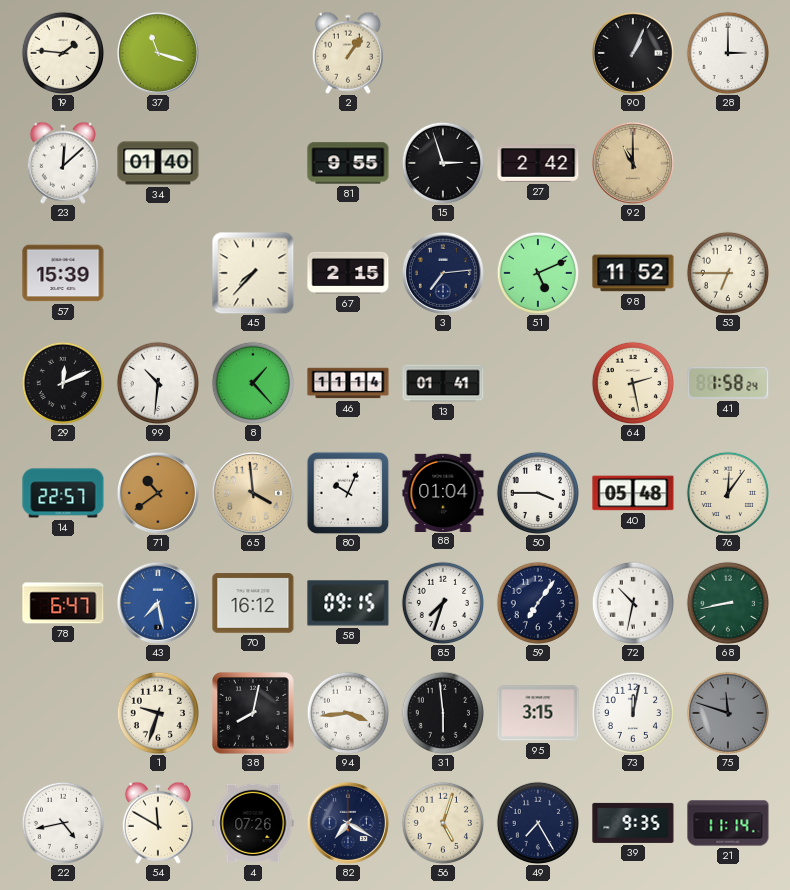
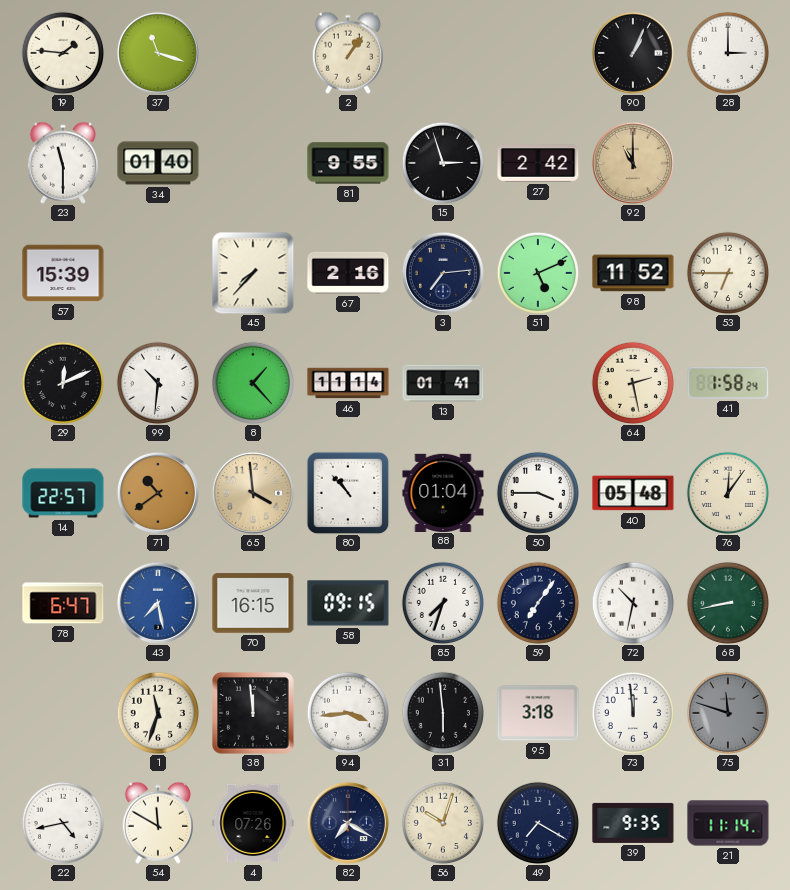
23: 12:08 -> 11:30
67: 2:15 -> 2:16
80: 10:04 -> 10:53
70: 16:12 -> 16:15
1: 9:33 -> 11:33
38: 8:02 -> 11:59
95: 3:15 -> 3:18
73: 12:02 -> 11:59
56: 5:03 -> 10:03
49: 7:25 -> 7:20
